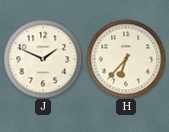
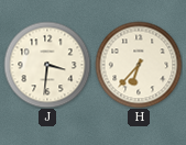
J: 1:49 -> 3:31
